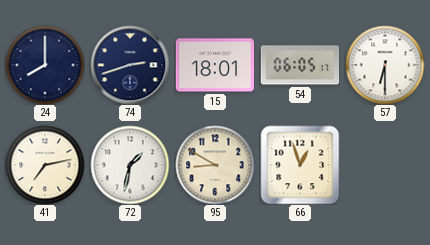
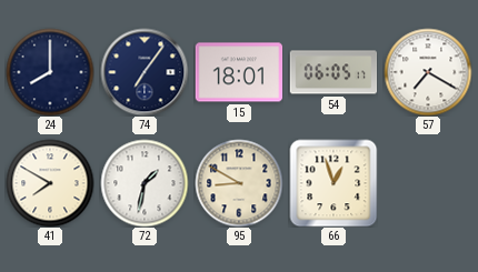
74: 2:42 -> 7:06
57: 6:30 -> 7:20
41: 7:13 -> 7:50
